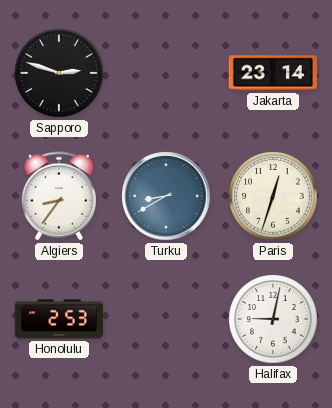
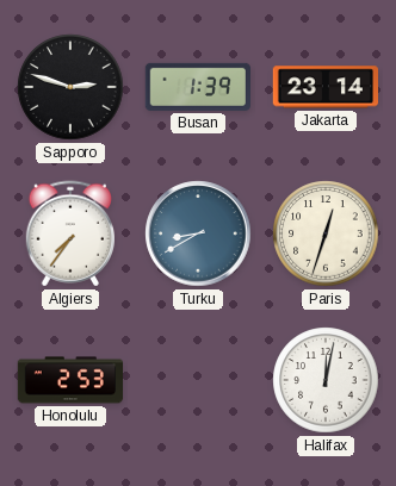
Busan: none -> 1:39
Algiers: 8:36 -> 7:36
Halifax: 9:02 -> 12:02
